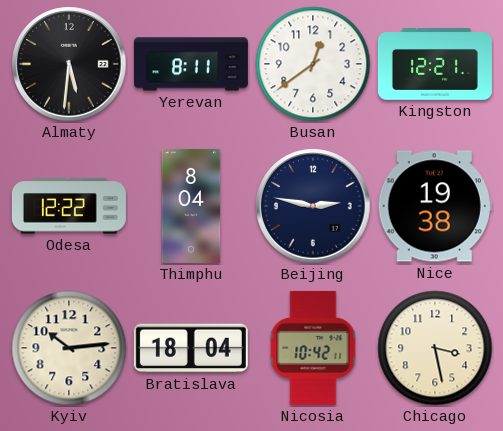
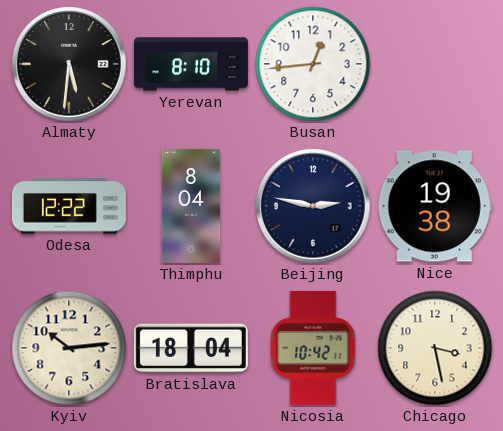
Yerevan: 8:11 -> 8:10
Busan: 12:39 -> 12:44
Kingston: 12:21 -> none
